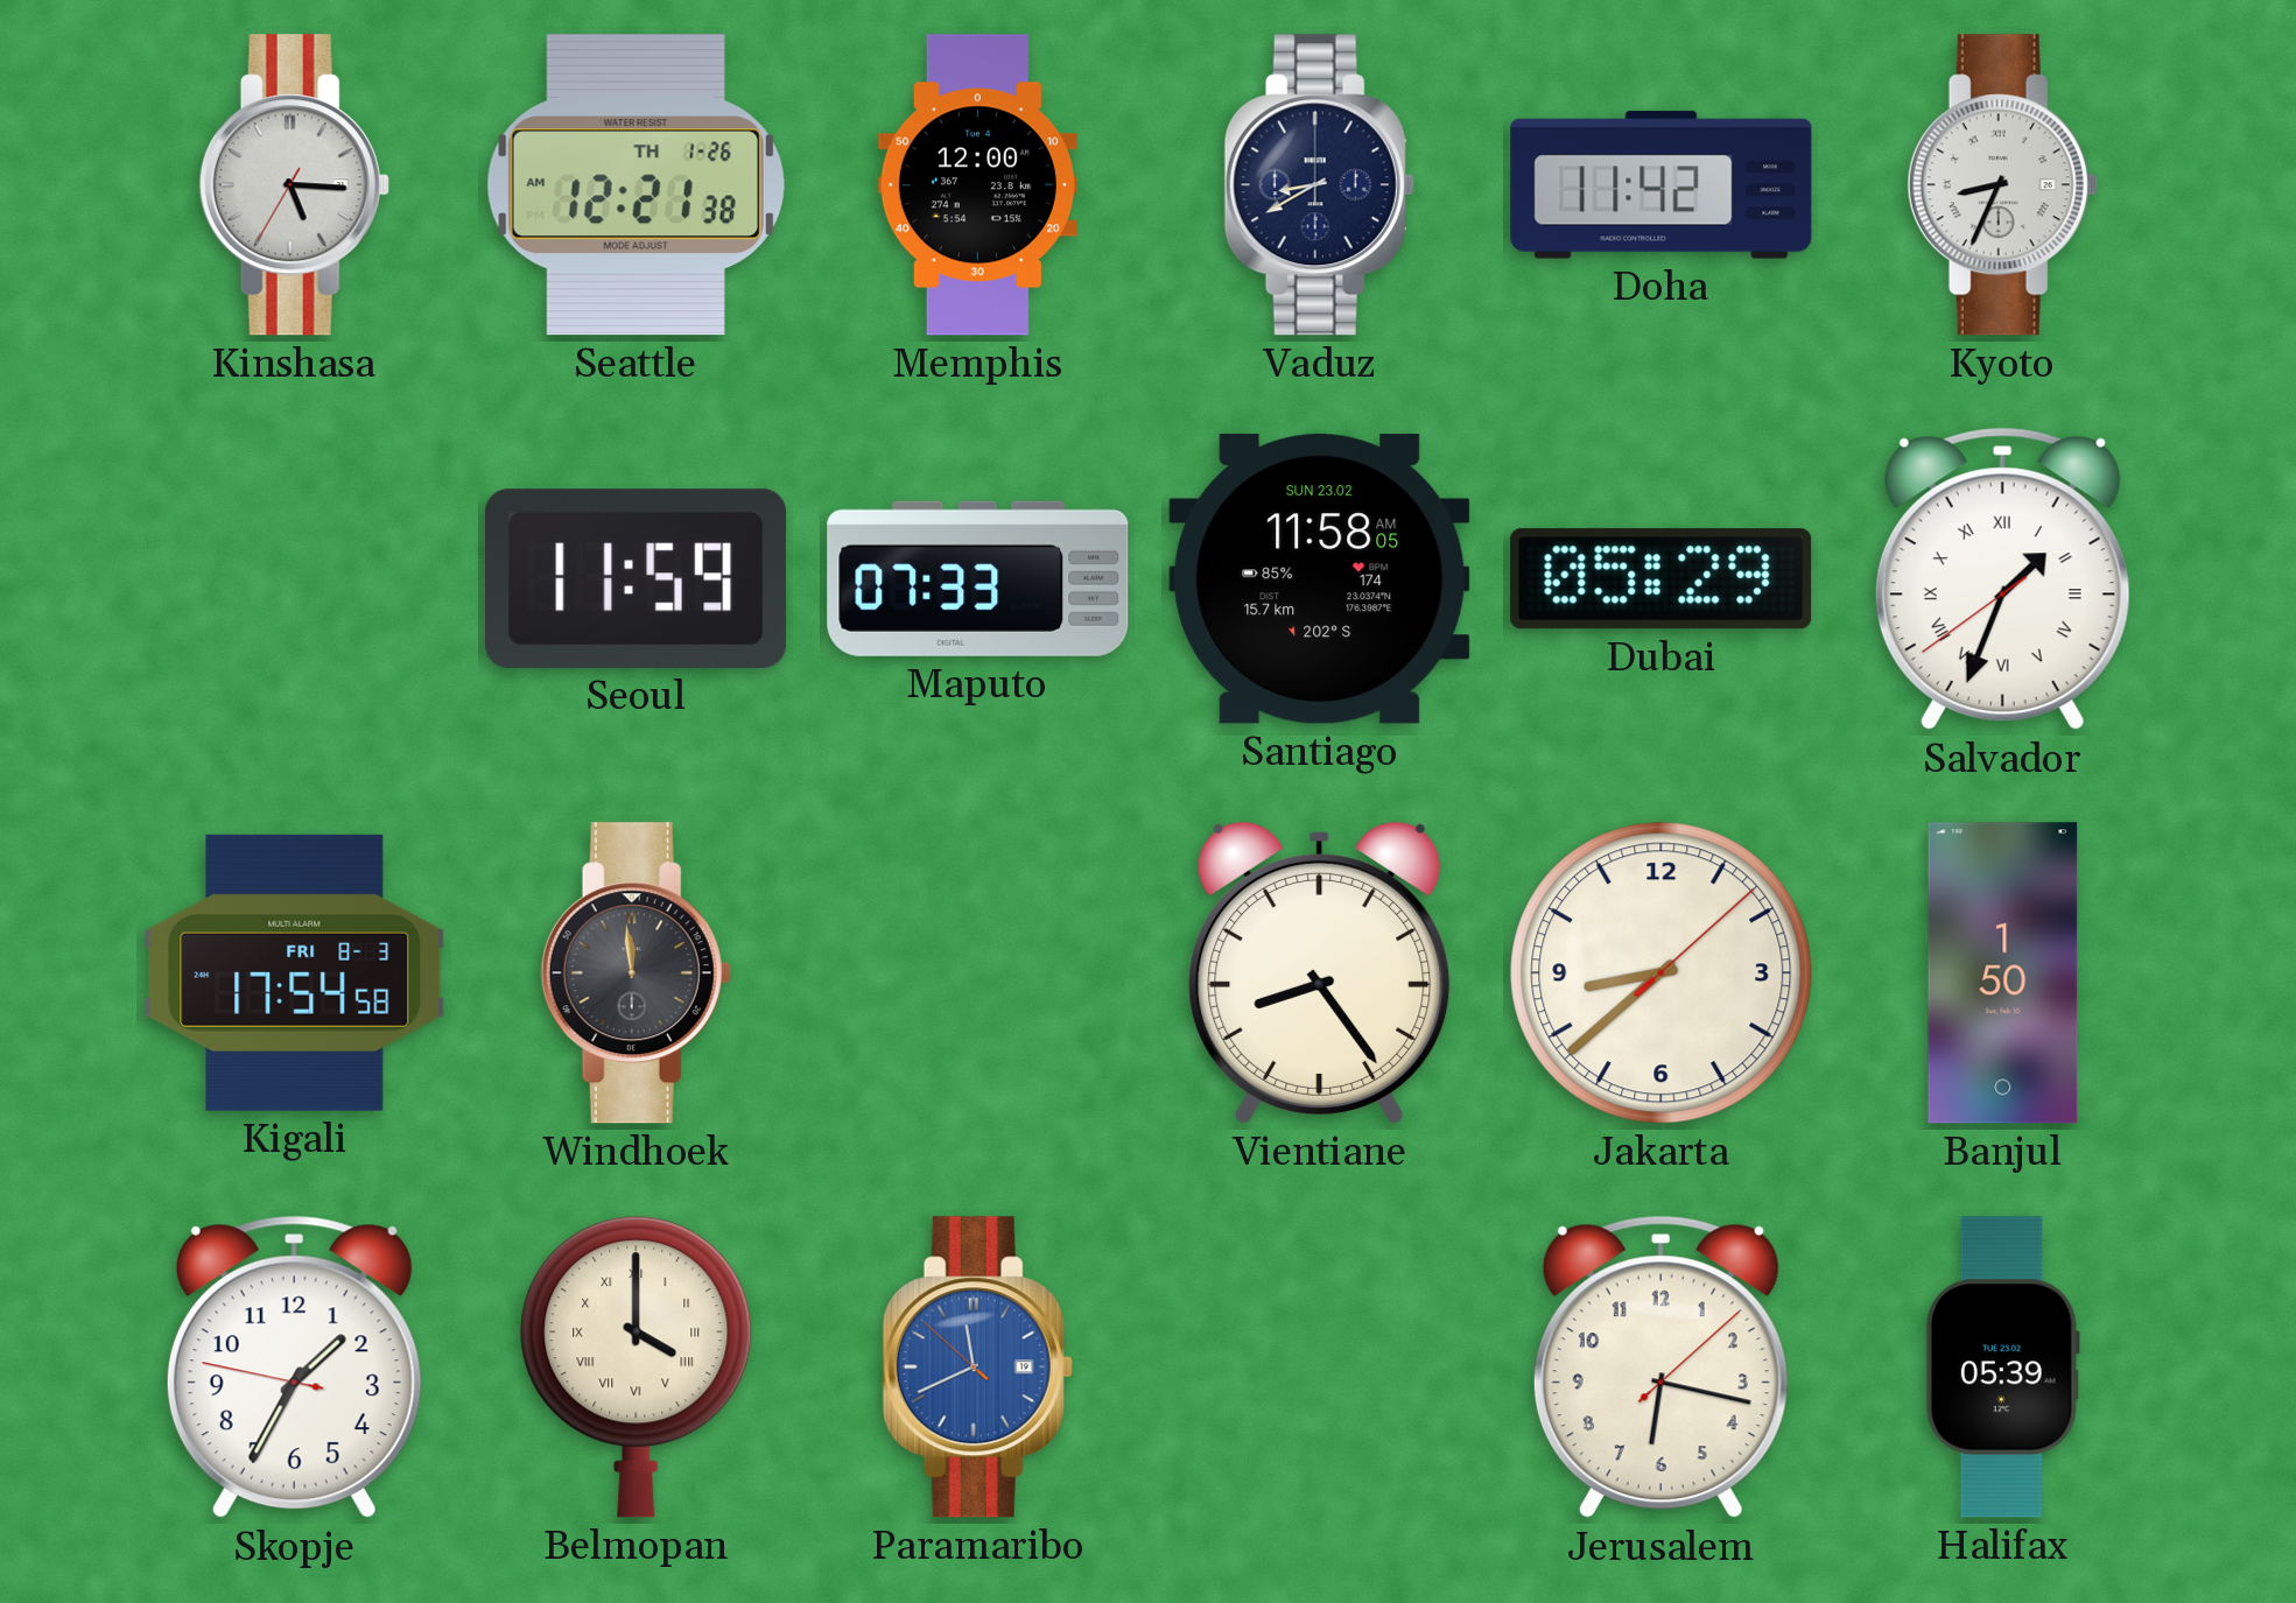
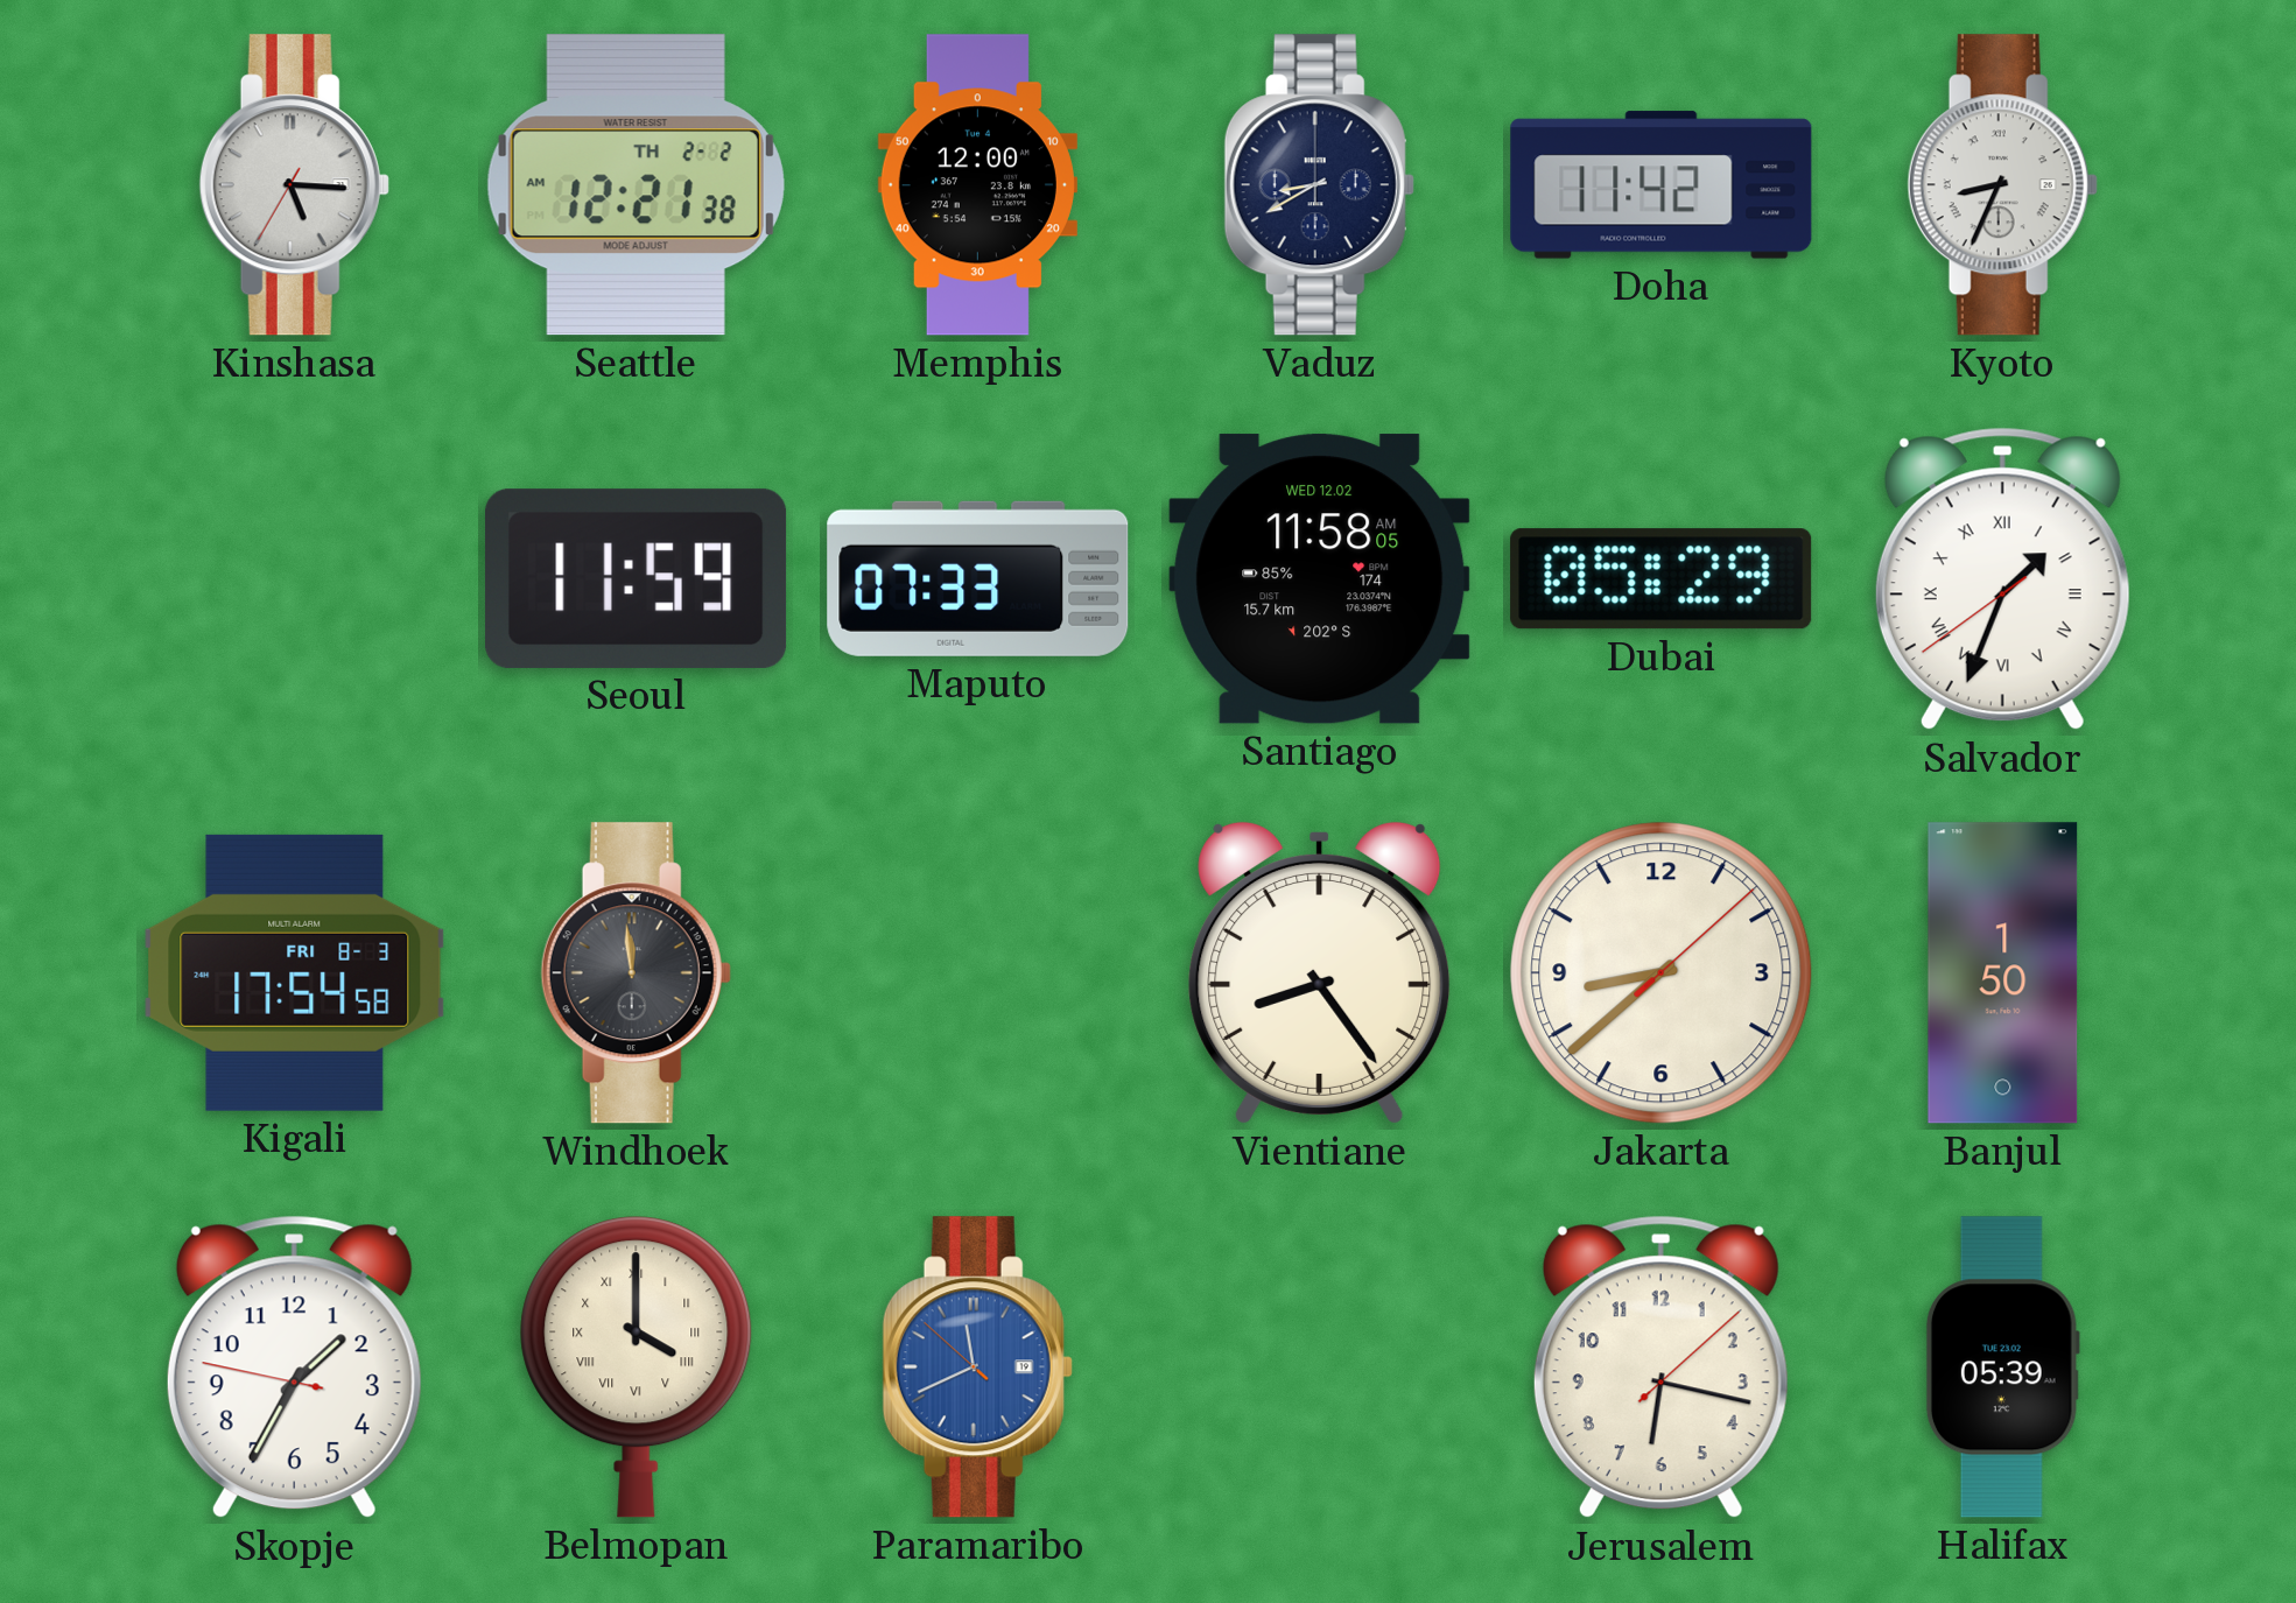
Seattle date: TH 1-26 -> TH 2-2
Santiago date: SUN 23.02 -> WED 12.02
